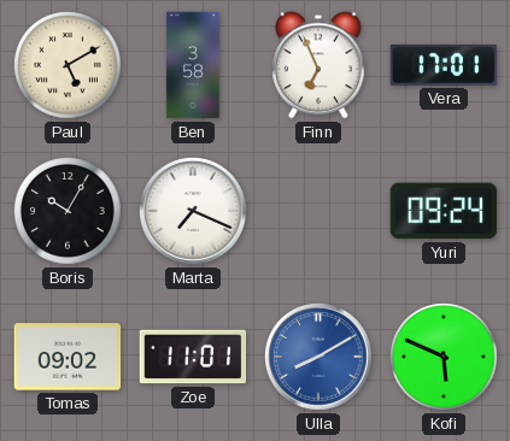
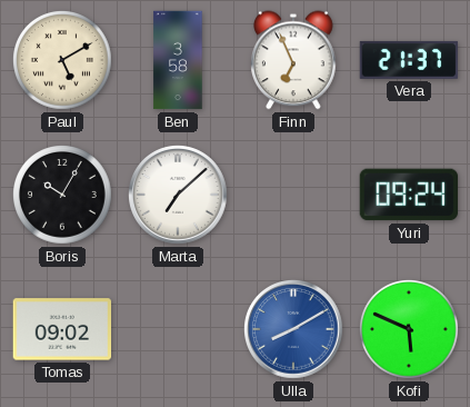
Vera: 17:01 -> 21:37
Marta: 7:19 -> 7:08
Zoe: 11:01 -> none
